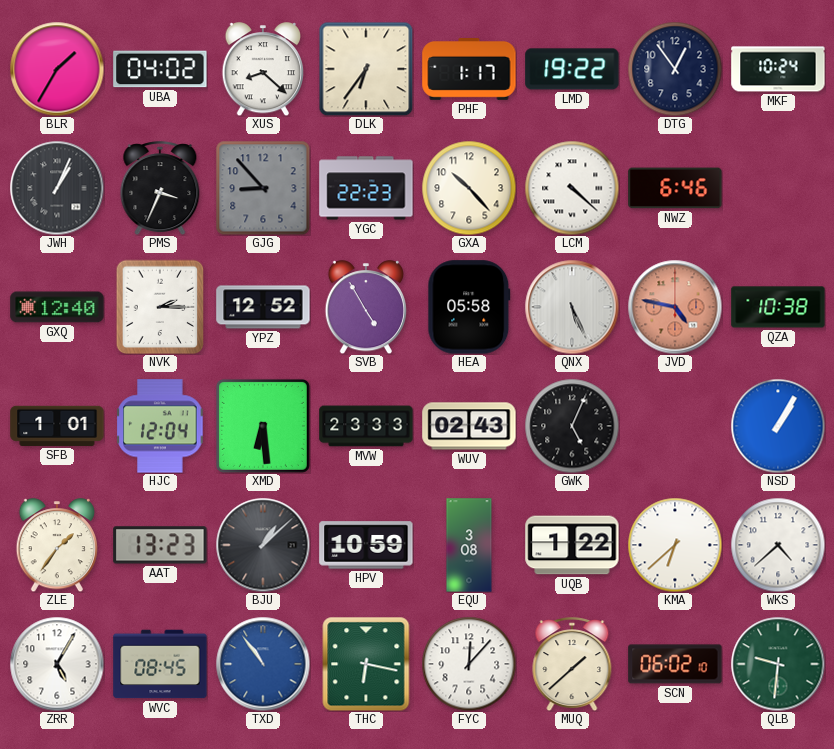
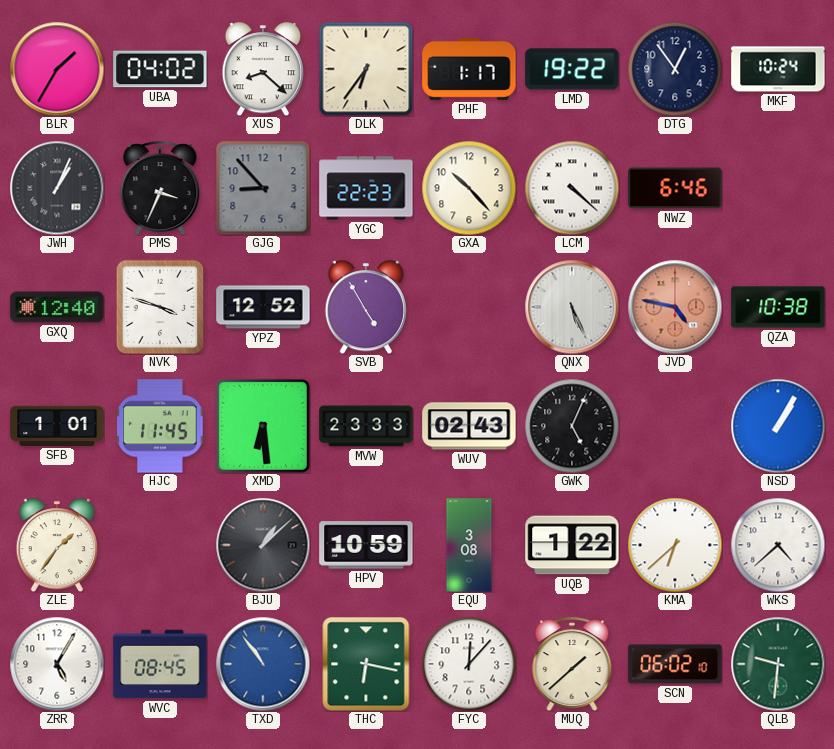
NVK: 2:15 -> 3:48
HEA: 05:58 -> none
HJC: 12:04 -> 11:45
AAT: 13:23 -> none
